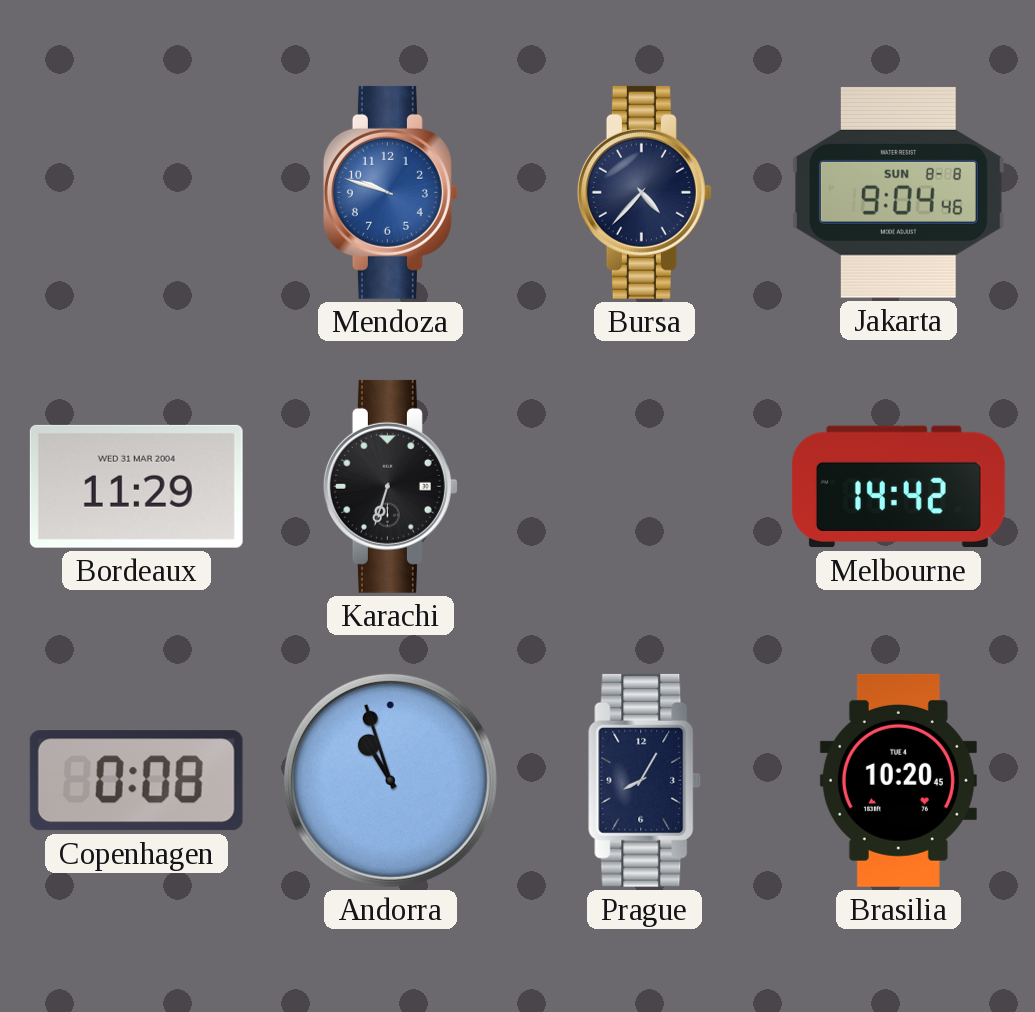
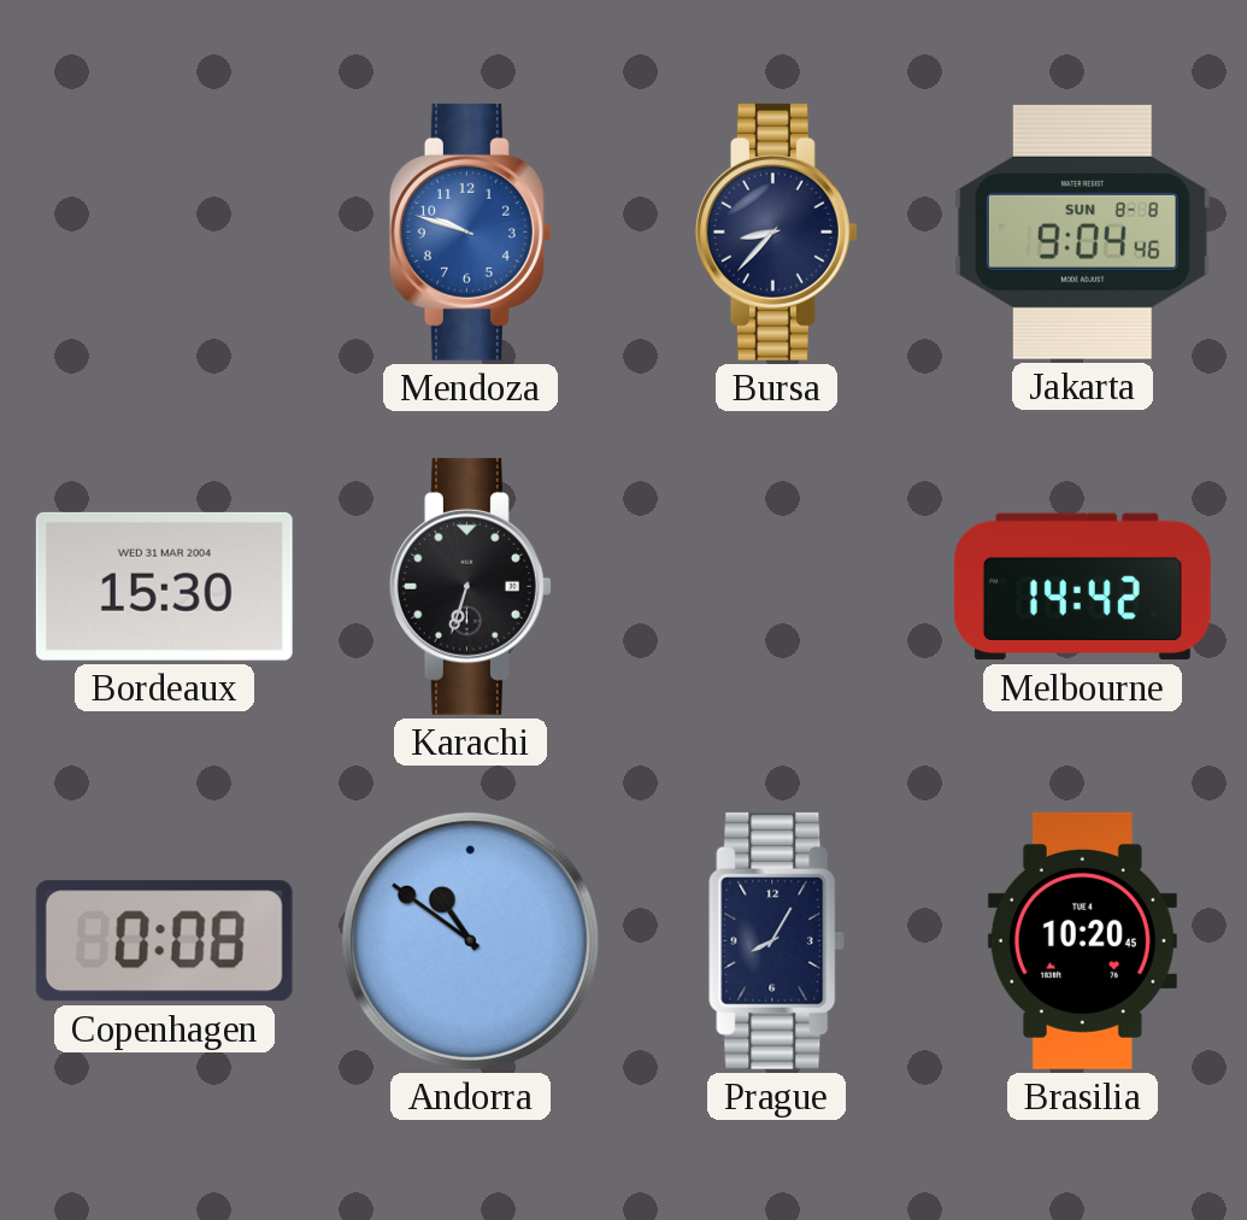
Bursa: 4:37 -> 8:37
Bordeaux: 11:29 -> 15:30
Andorra: 10:57 -> 10:51
